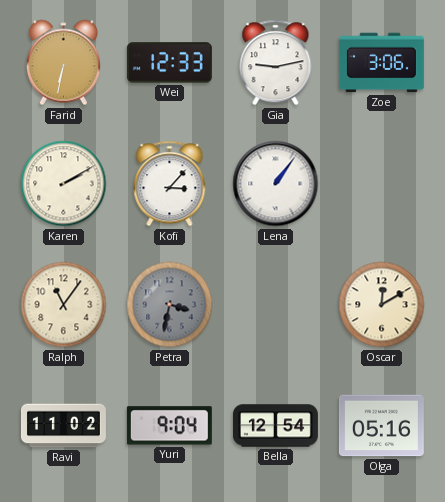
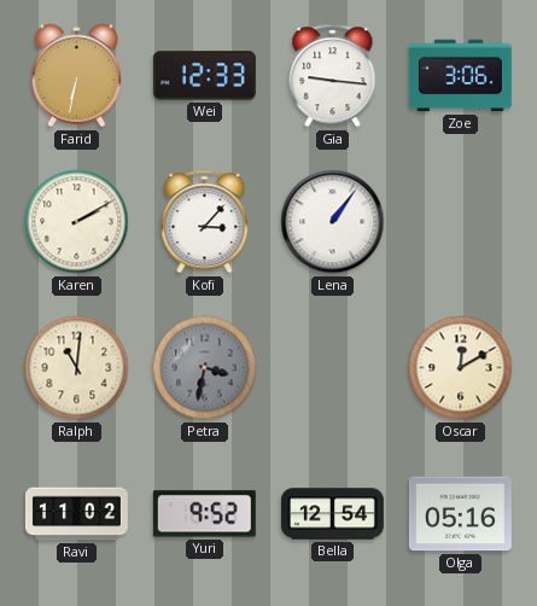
Gia: 9:13 -> 9:16
Ralph: 11:06 -> 11:01
Yuri: 9:04 -> 9:52
